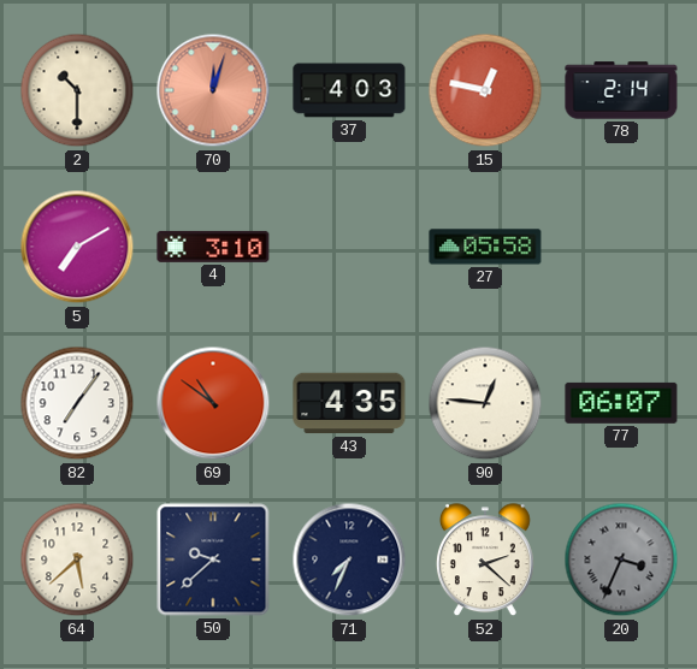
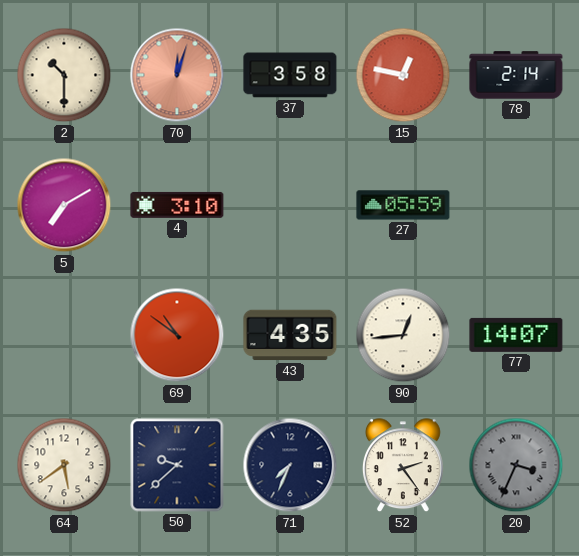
37: 4:03 -> 3:58
27: 05:58 -> 05:59
82: 7:06 -> none
90: 12:46 -> 12:44
77: 06:07 -> 14:07
64: 5:38 -> 5:39
52: 2:22 -> 2:24
